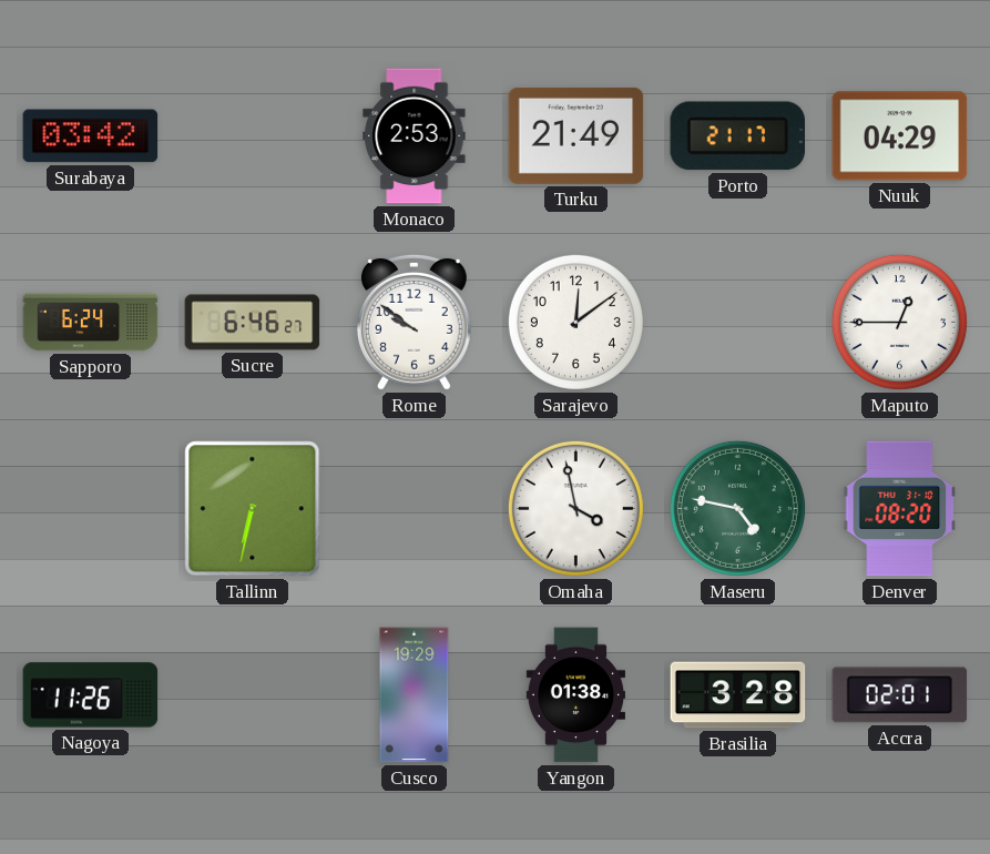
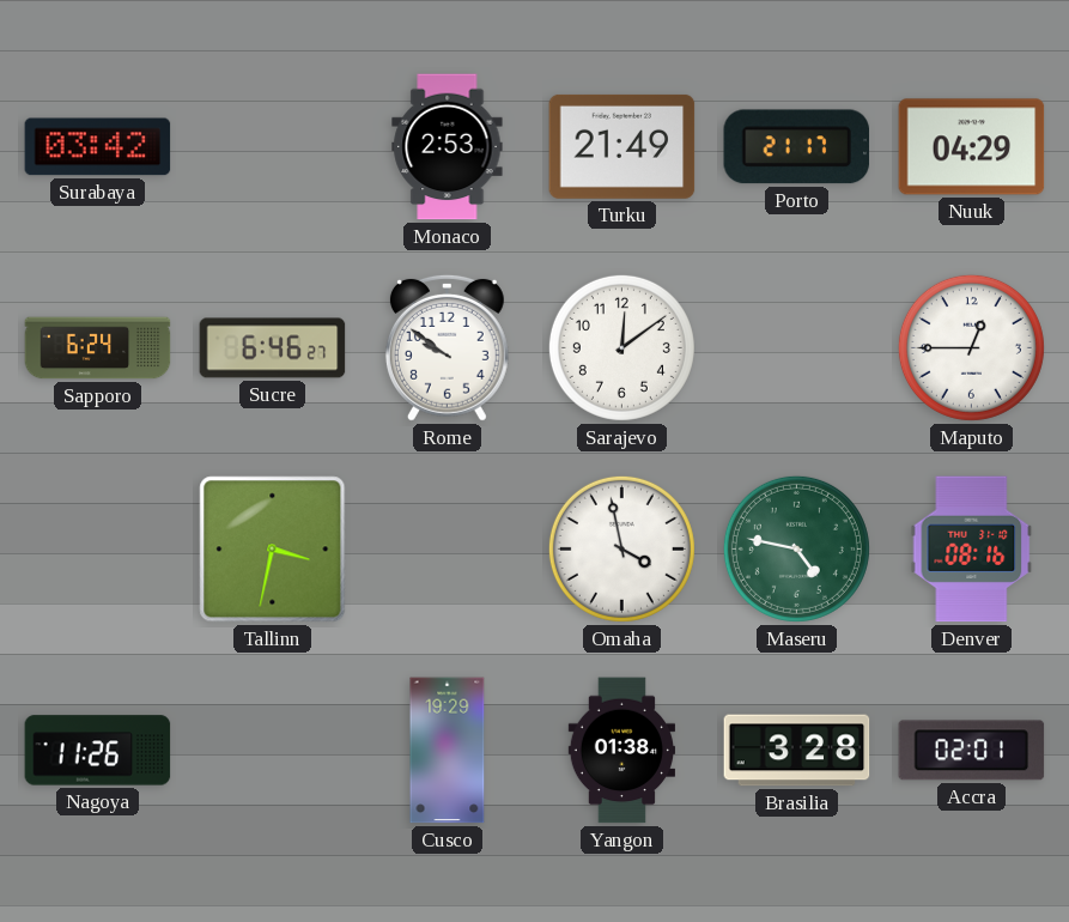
Tallinn: 6:32 -> 3:32
Denver: 08:20 -> 08:16
